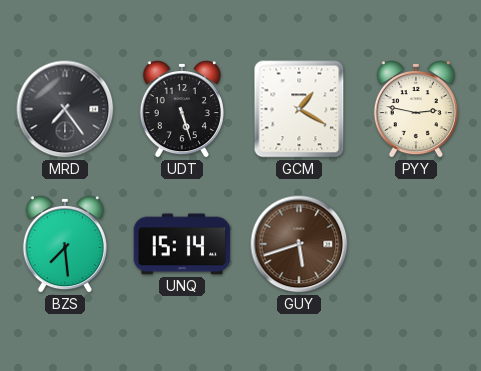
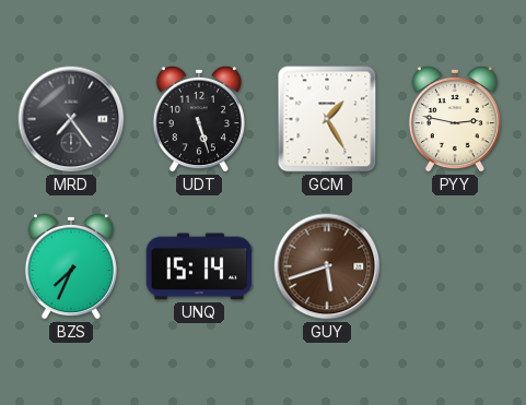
GCM: 1:20 -> 1:25
BZS: 7:29 -> 7:34
